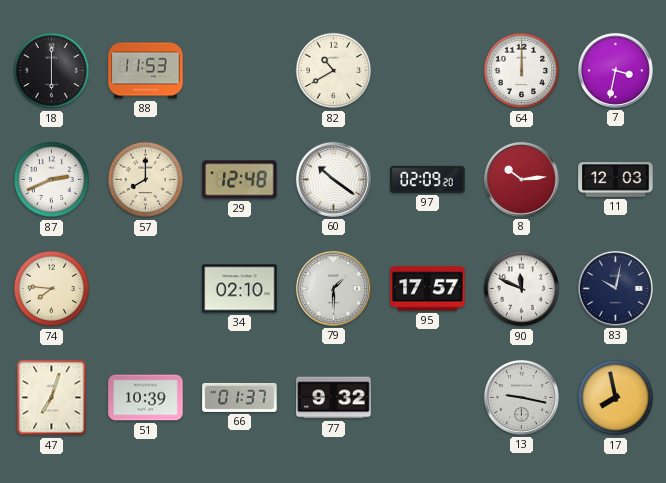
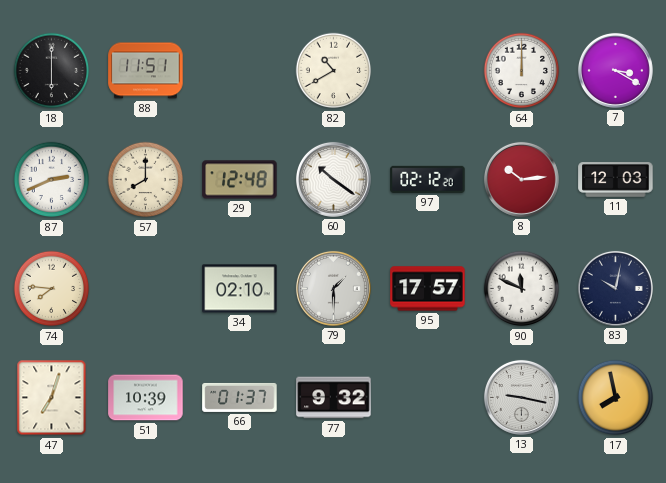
88: 11:53 -> 11:51
7: 3:32 -> 3:20
97: 02:09 -> 02:12
